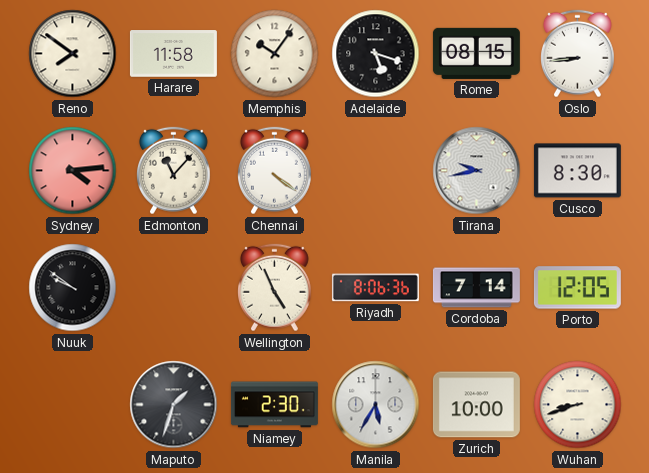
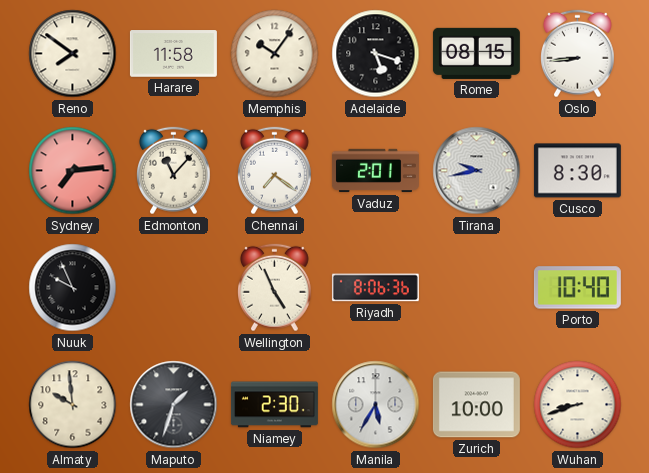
Sydney: 4:14 -> 7:14
Chennai: 4:21 -> 7:21
Vaduz: none -> 2:01
Nuuk: 9:51 -> 9:56
Cordoba: 7:14 -> none
Porto: 12:05 -> 10:40
Almaty: none -> 9:59
